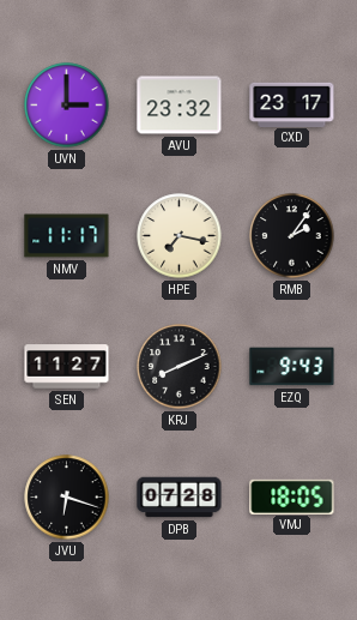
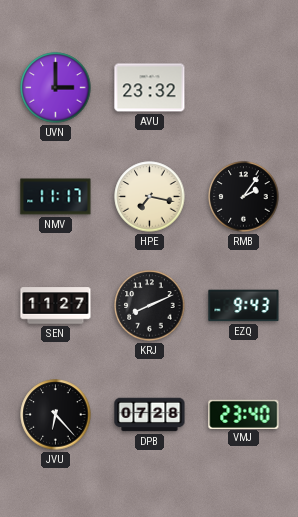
CXD: 23:17 -> none
JVU: 6:18 -> 6:23
VMJ: 18:05 -> 23:40
